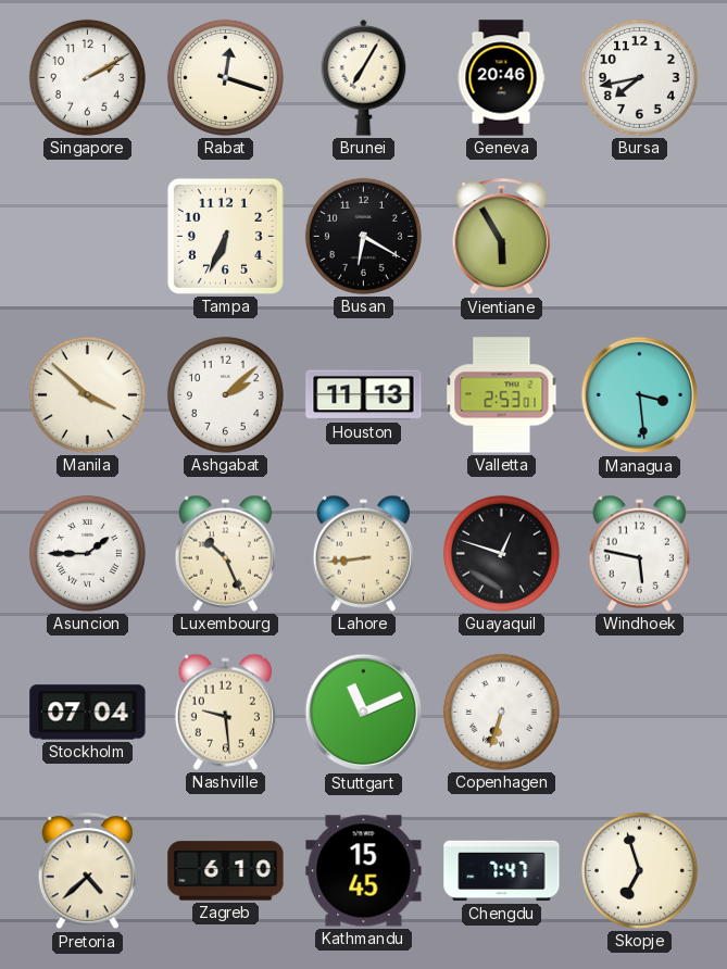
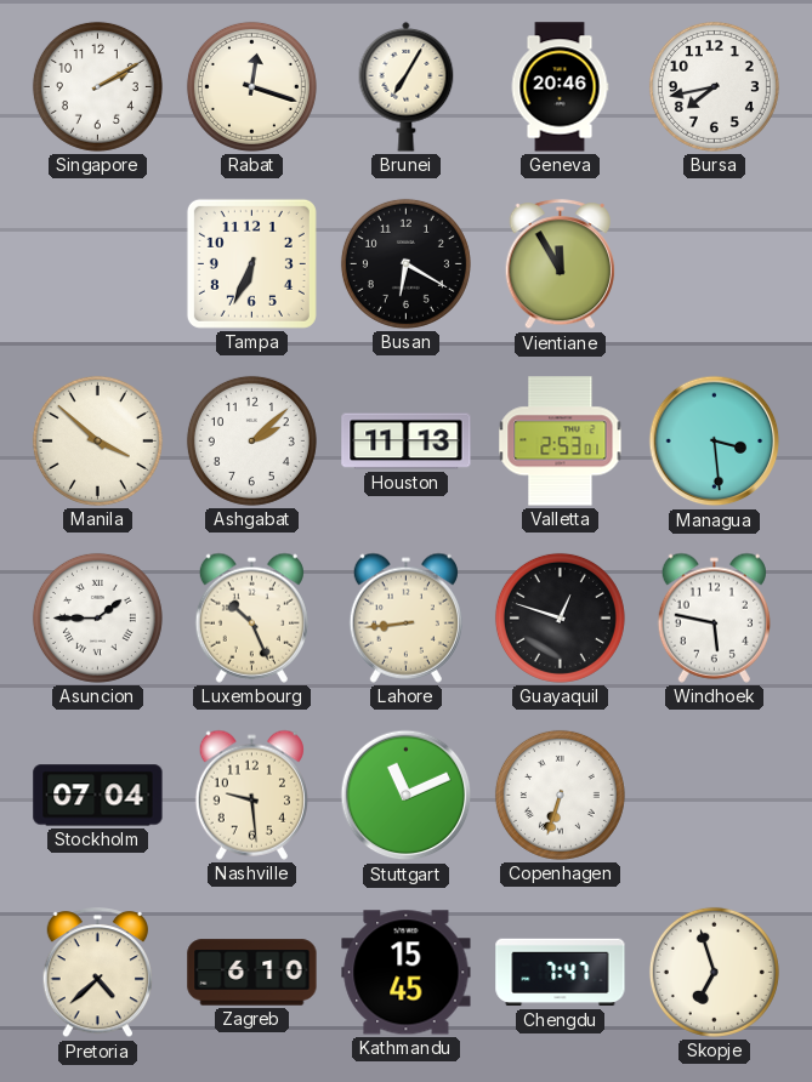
Vientiane: 5:55 -> 11:55
